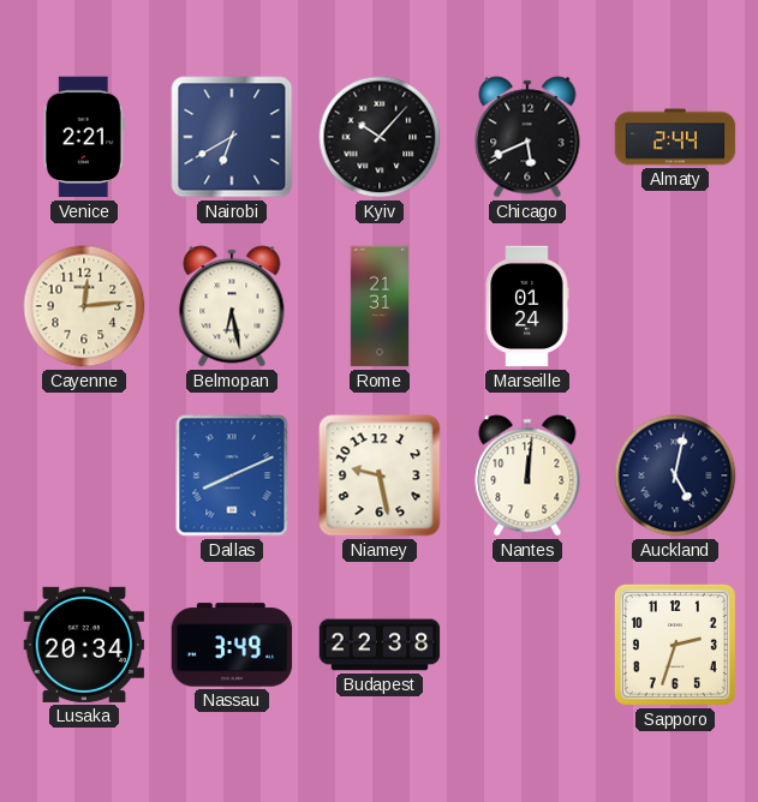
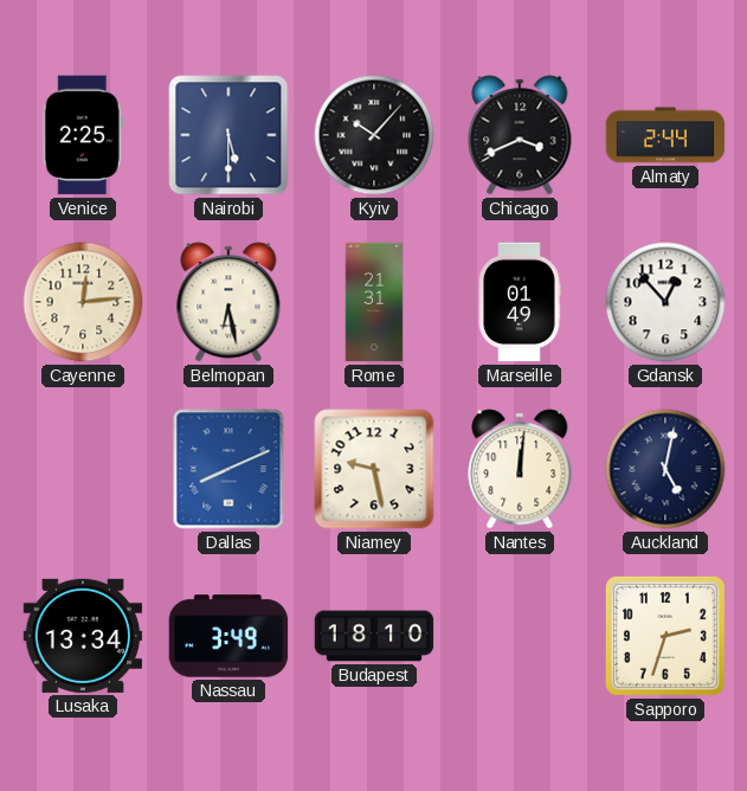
Venice: 2:21 -> 2:25
Nairobi: 6:40 -> 5:30
Chicago: 5:41 -> 3:41
Marseille: 01:24 -> 01:49
Gdansk: none -> 12:53
Lusaka: 20:34 -> 13:34
Budapest: 22:38 -> 18:10
